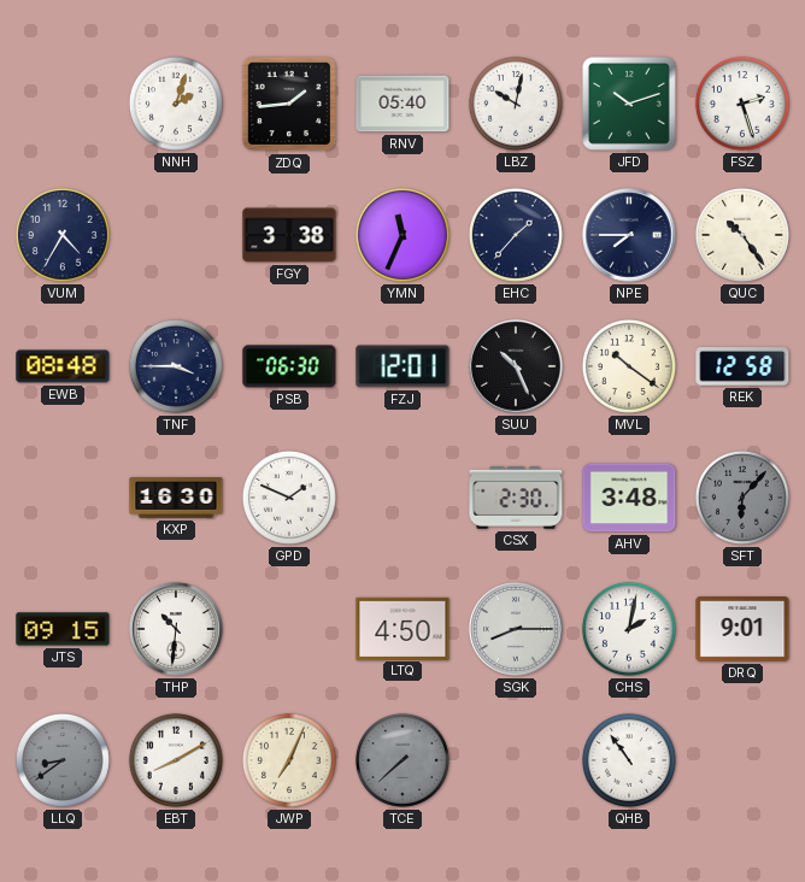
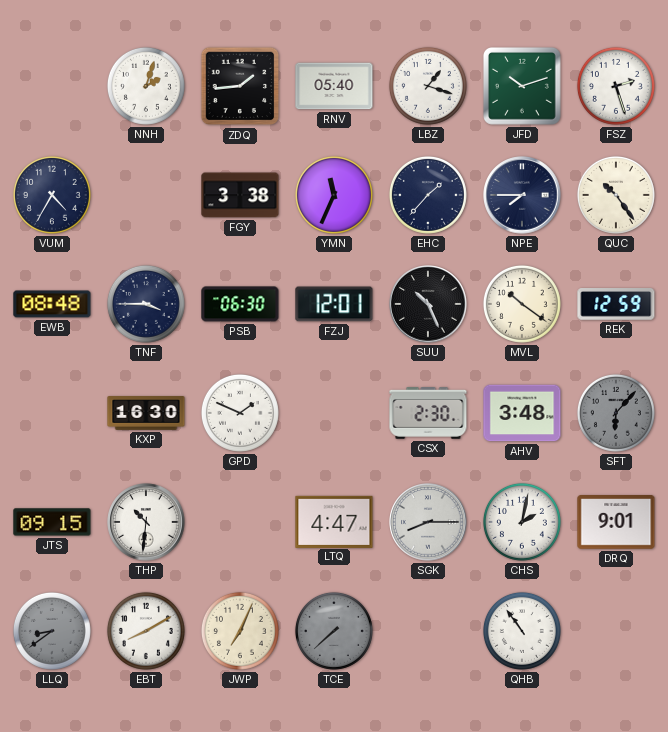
LBZ: 10:02 -> 1:18
REK: 12:58 -> 12:59
LTQ: 4:50 -> 4:47
